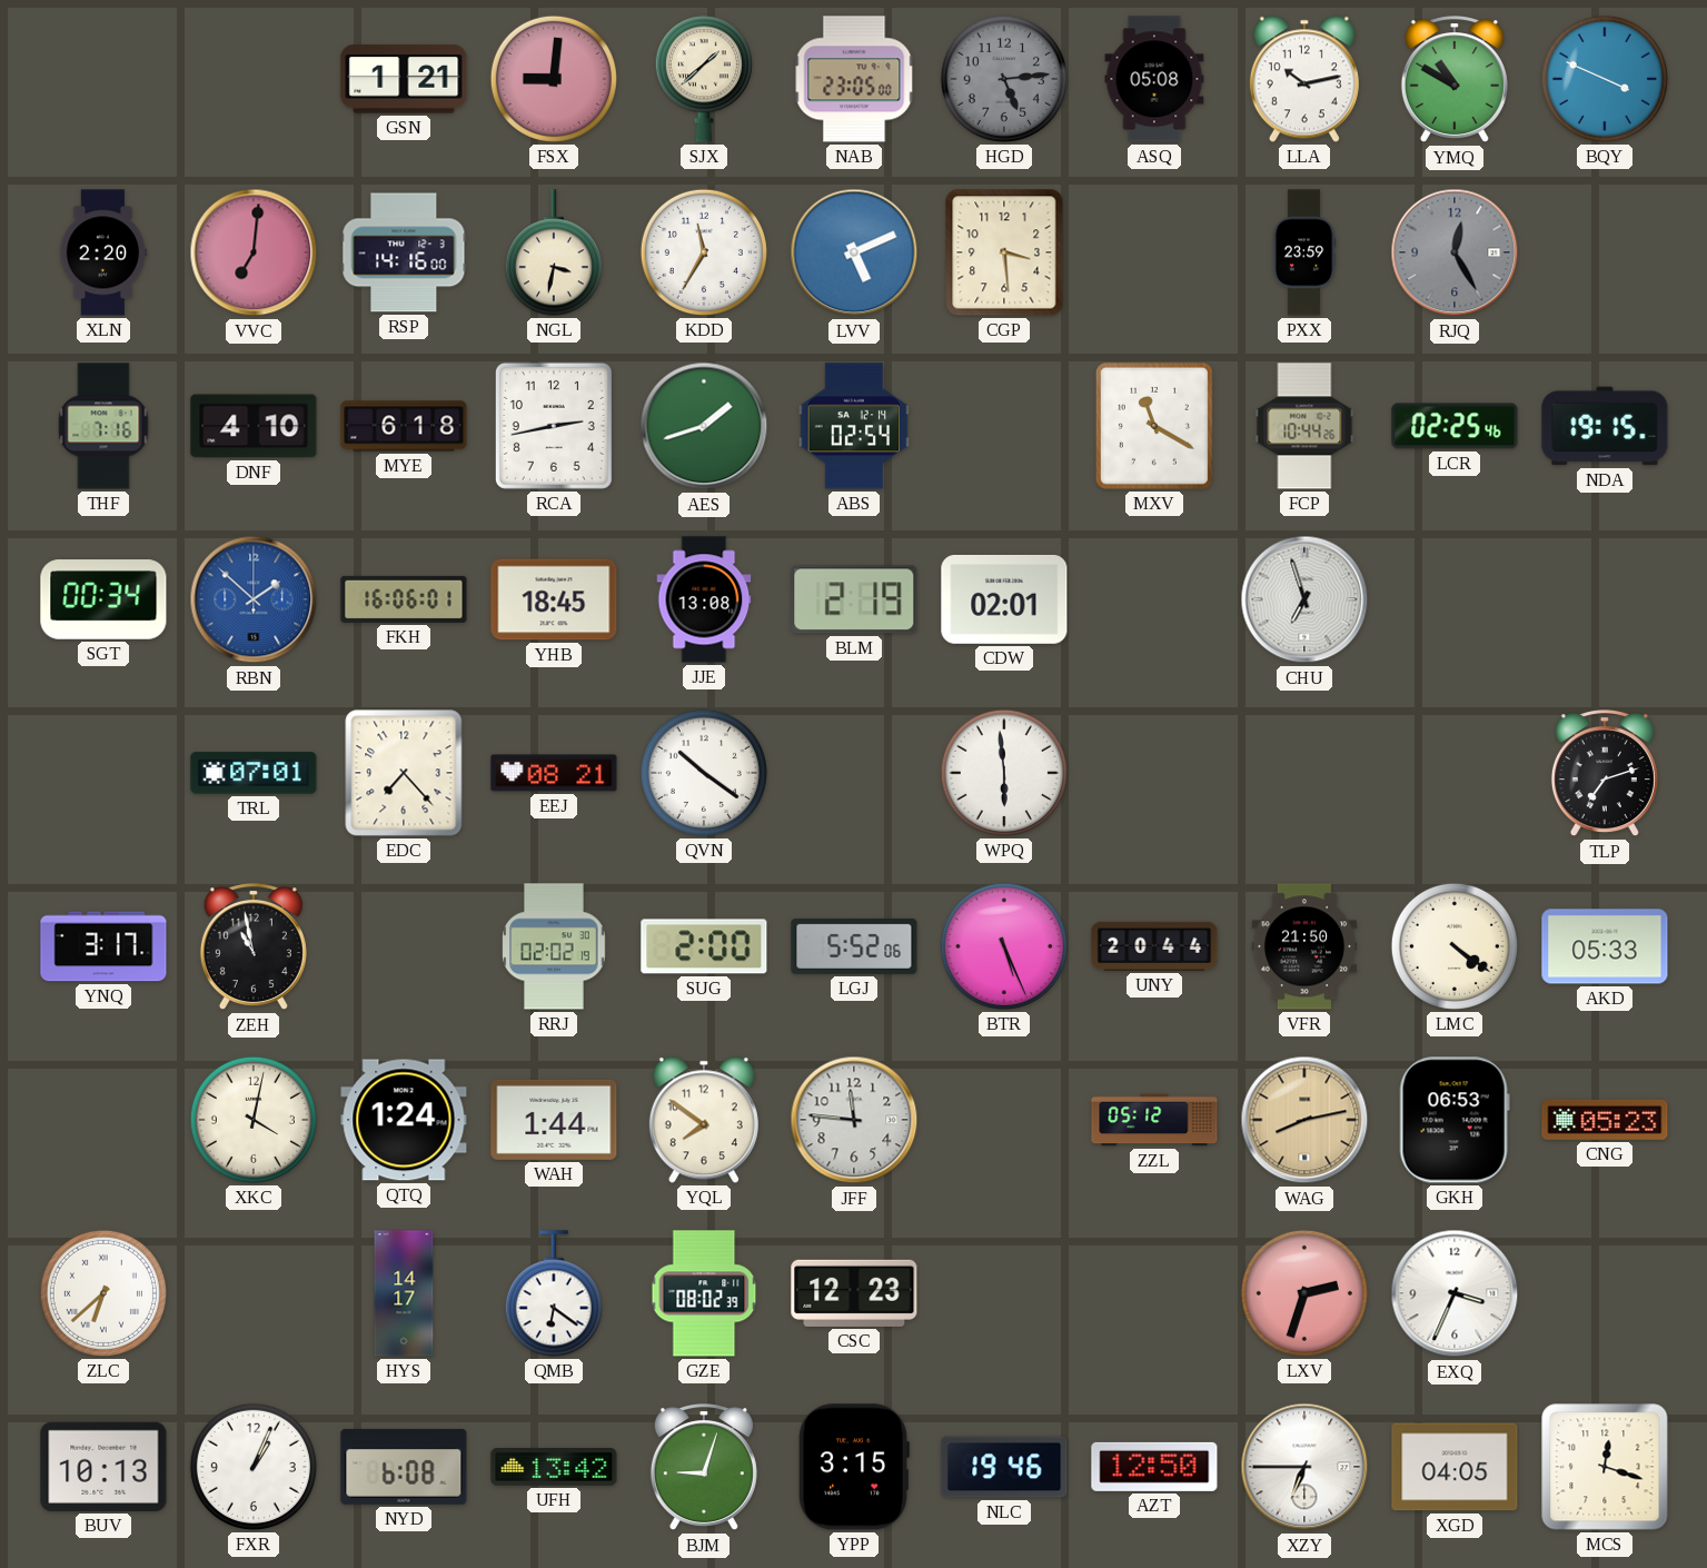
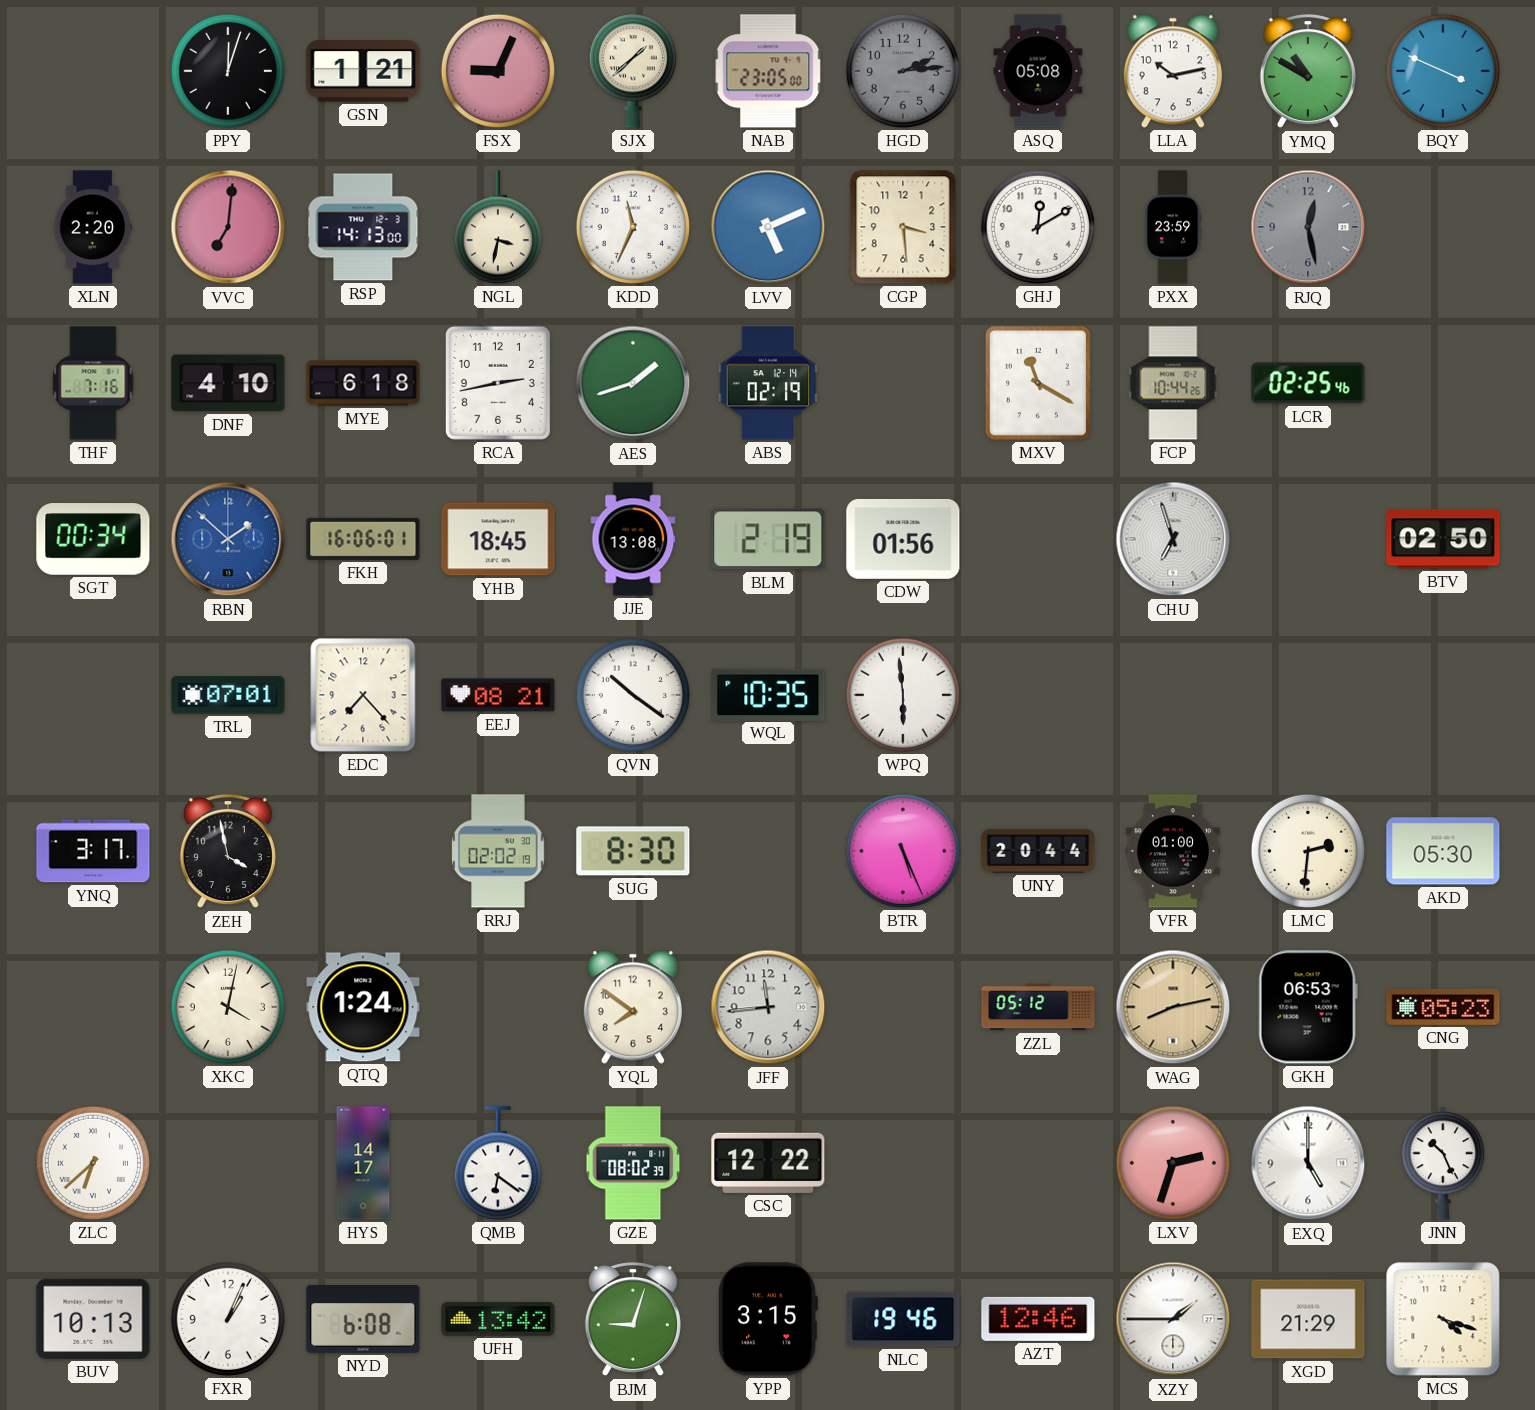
PPY: none -> 12:03
FSX: 9:01 -> 9:04
HGD: 5:14 -> 2:14
RSP: 14:16 -> 14:13
KDD: 11:35 -> 11:34
GHJ: none -> 12:10
RJQ: 12:25 -> 12:28
ABS: 02:54 -> 02:19
NDA: 19:15 -> none
CDW: 02:01 -> 01:56
BTV: none -> 02:50
WQL: none -> 10:35
TLP: 7:12 -> none
ZEH: 10:58 -> 3:58
SUG: 2:00 -> 8:30
LGJ: 5:52 -> none
VFR: 21:50 -> 01:00
LMC: 4:21 -> 2:31
AKD: 05:33 -> 05:30
WAH: 1:44 -> none
JFF: 11:46 -> 11:44
CSC: 12:23 -> 12:22
EXQ: 3:34 -> 5:00
JNN: none -> 10:26
AZT: 12:50 -> 12:46
XZY: 6:45 -> 1:45
XGD: 04:05 -> 21:29
MCS: 12:18 -> 4:18
